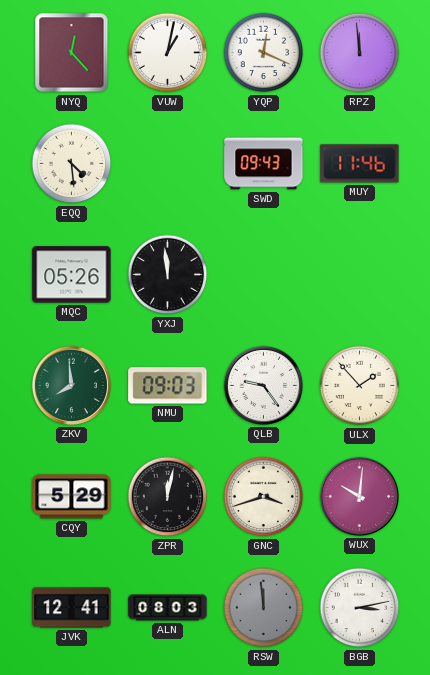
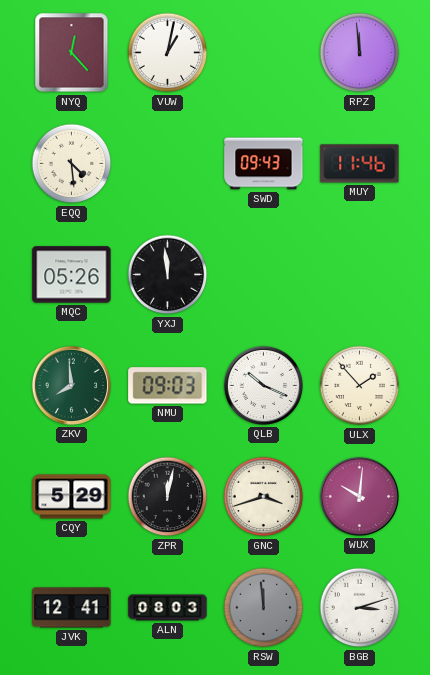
YQP: 12:19 -> none
QLB: 9:24 -> 10:19
BGB: 3:13 -> 3:12
